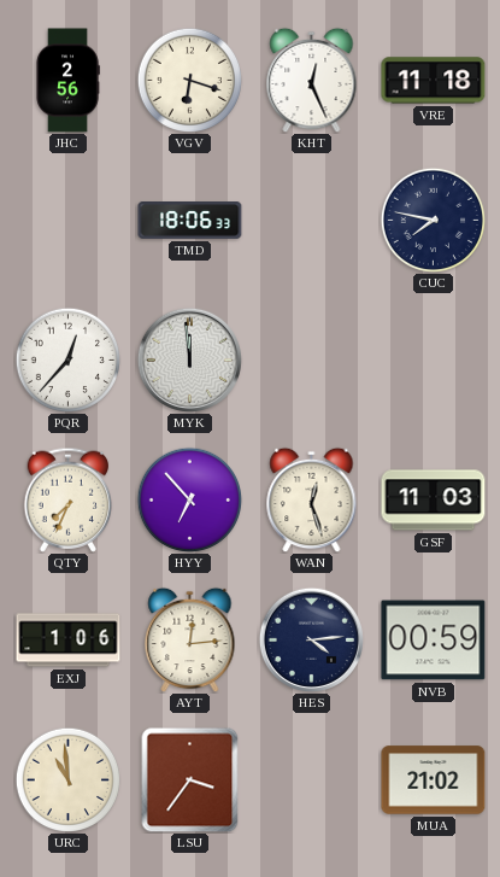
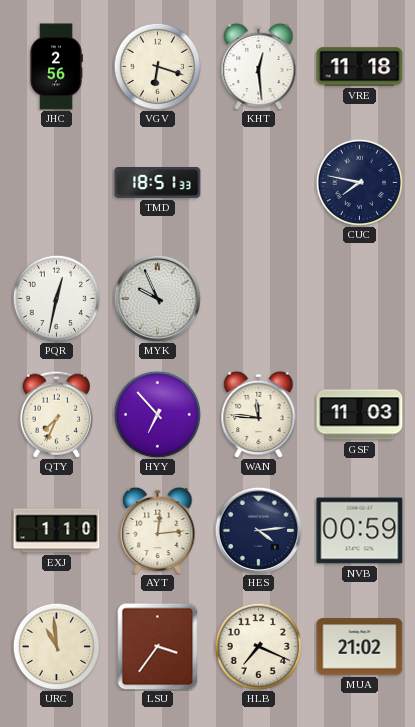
KHT: 12:26 -> 12:29
TMD: 18:06 -> 18:51
PQR: 12:37 -> 12:32
MYK: 11:59 -> 9:56
WAN: 12:27 -> 11:46
EXJ: 1:06 -> 1:10
HLB: none -> 7:19
